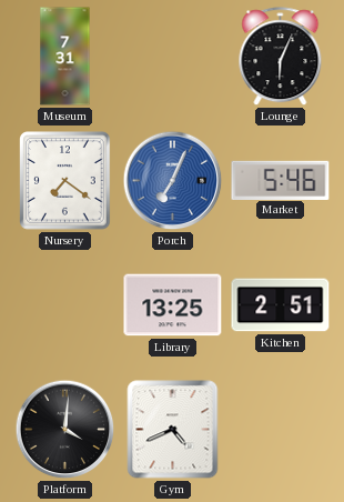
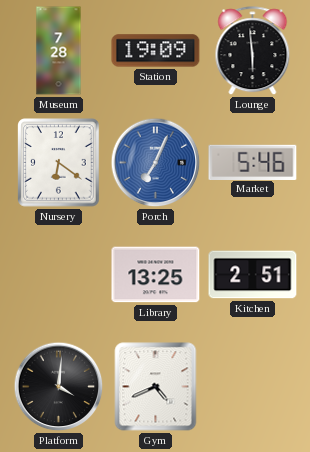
Museum: 7:31 -> 7:28
Station: none -> 19:09
Lounge: 6:04 -> 5:59
Nursery: 7:21 -> 6:21
